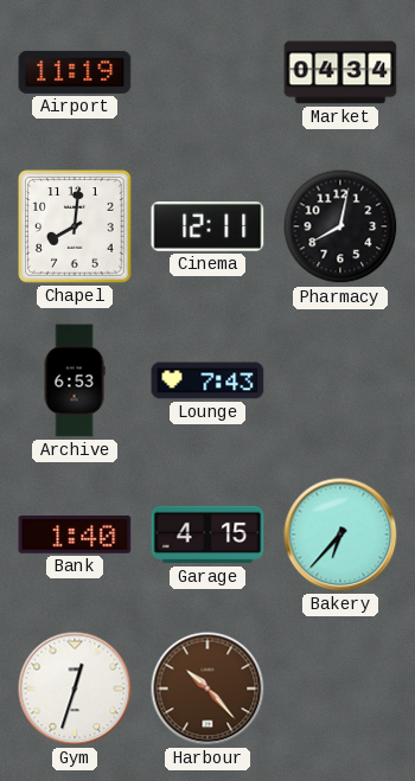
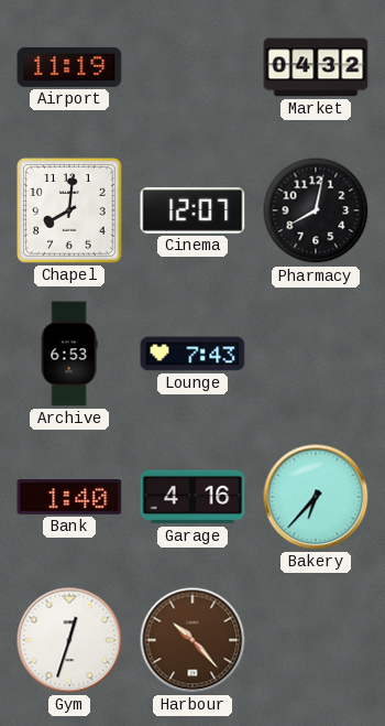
Market: 04:34 -> 04:32
Cinema: 12:11 -> 12:07
Garage: 4:15 -> 4:16
